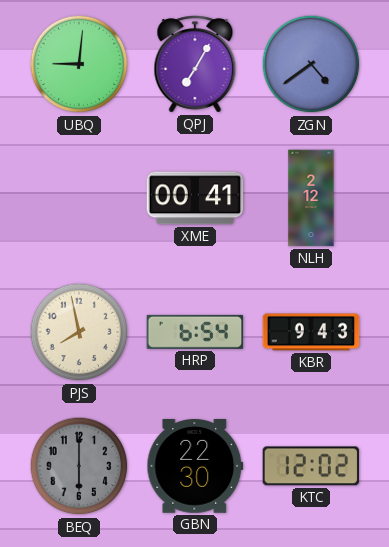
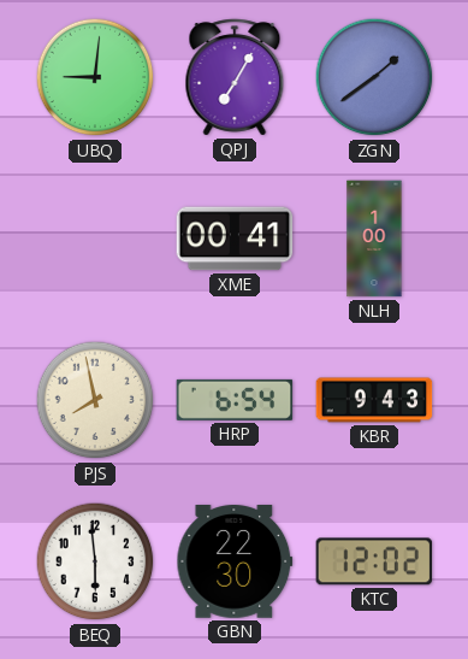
ZGN: 4:39 -> 1:39
NLH: 2:12 -> 1:00
BEQ: 6:00 -> 5:59
BEQ dial: grey -> white
